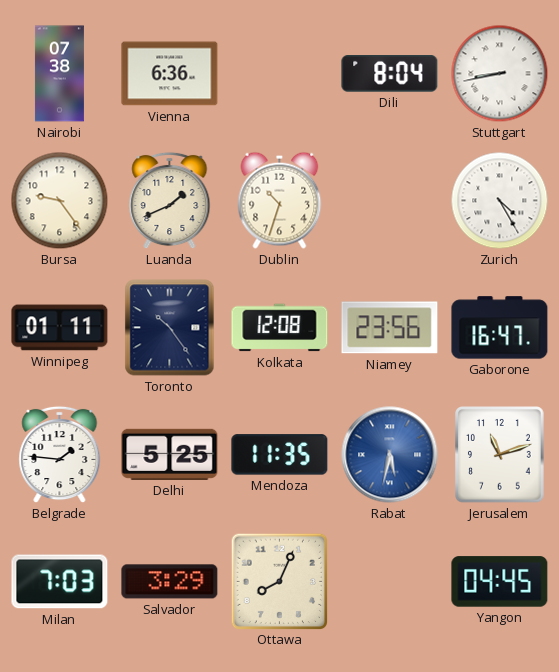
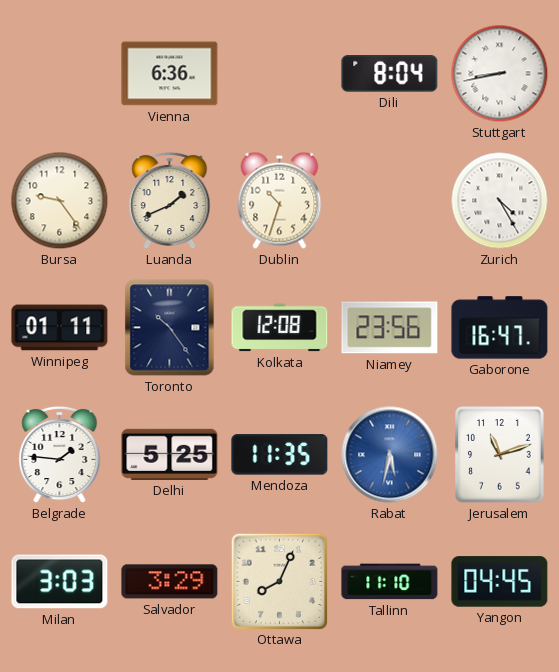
Nairobi: 07:38 -> none
Milan: 7:03 -> 3:03
Tallinn: none -> 11:10
